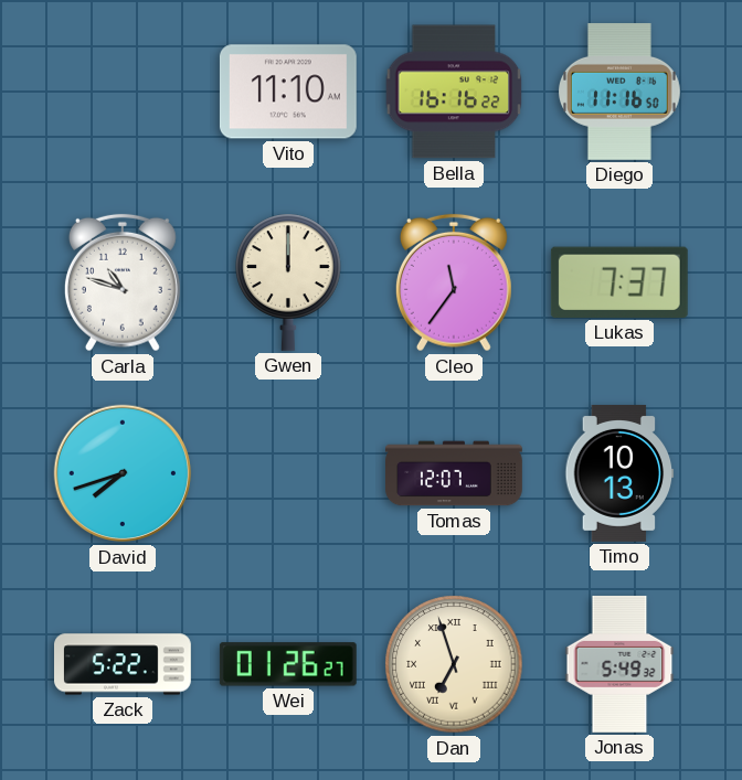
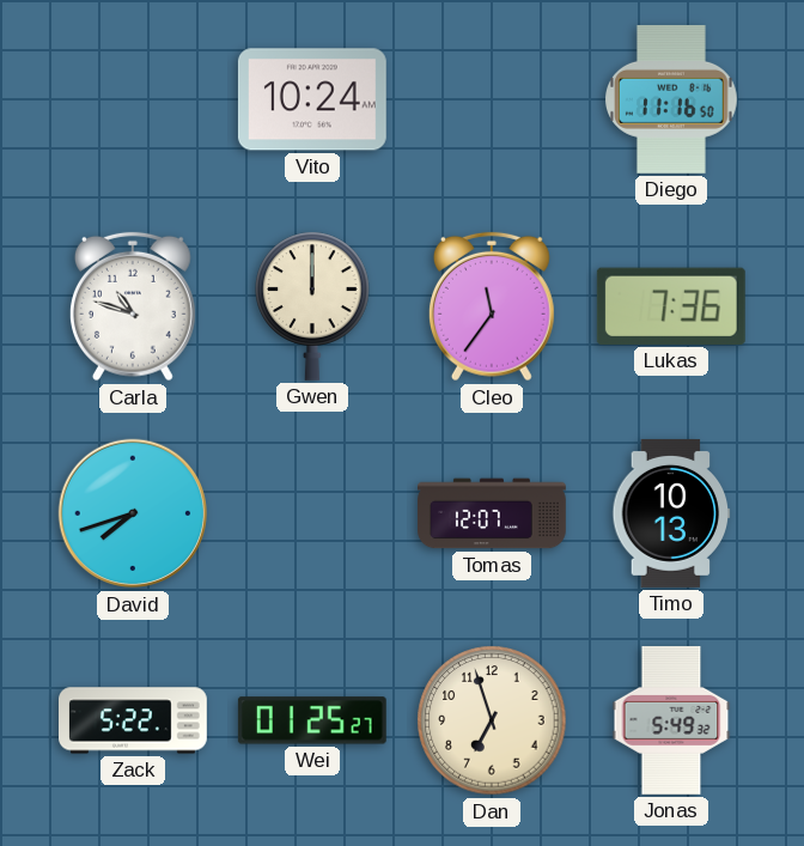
Vito: 11:10 -> 10:24
Bella: 16:16 -> none
Lukas: 7:37 -> 7:36
Wei: 01:26 -> 01:25
Dan numerals: Roman -> Arabic
